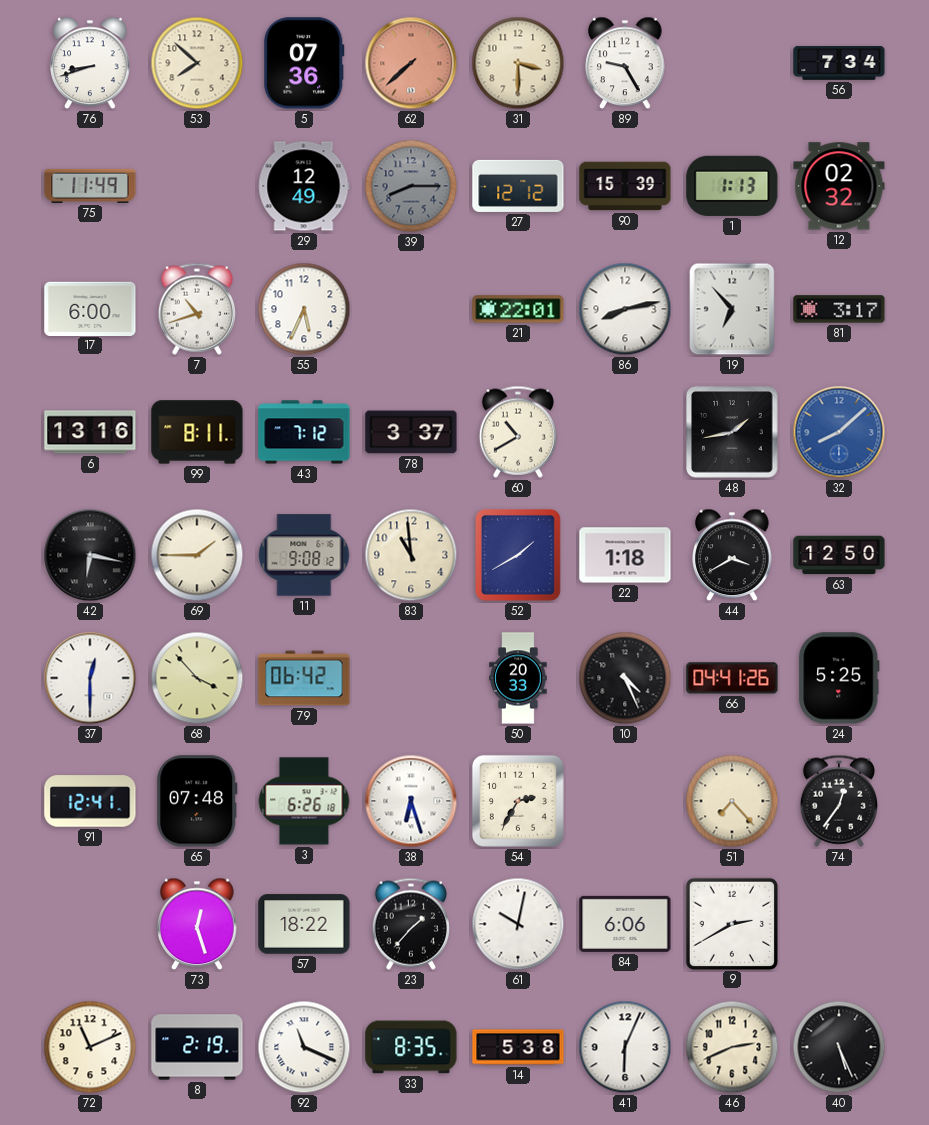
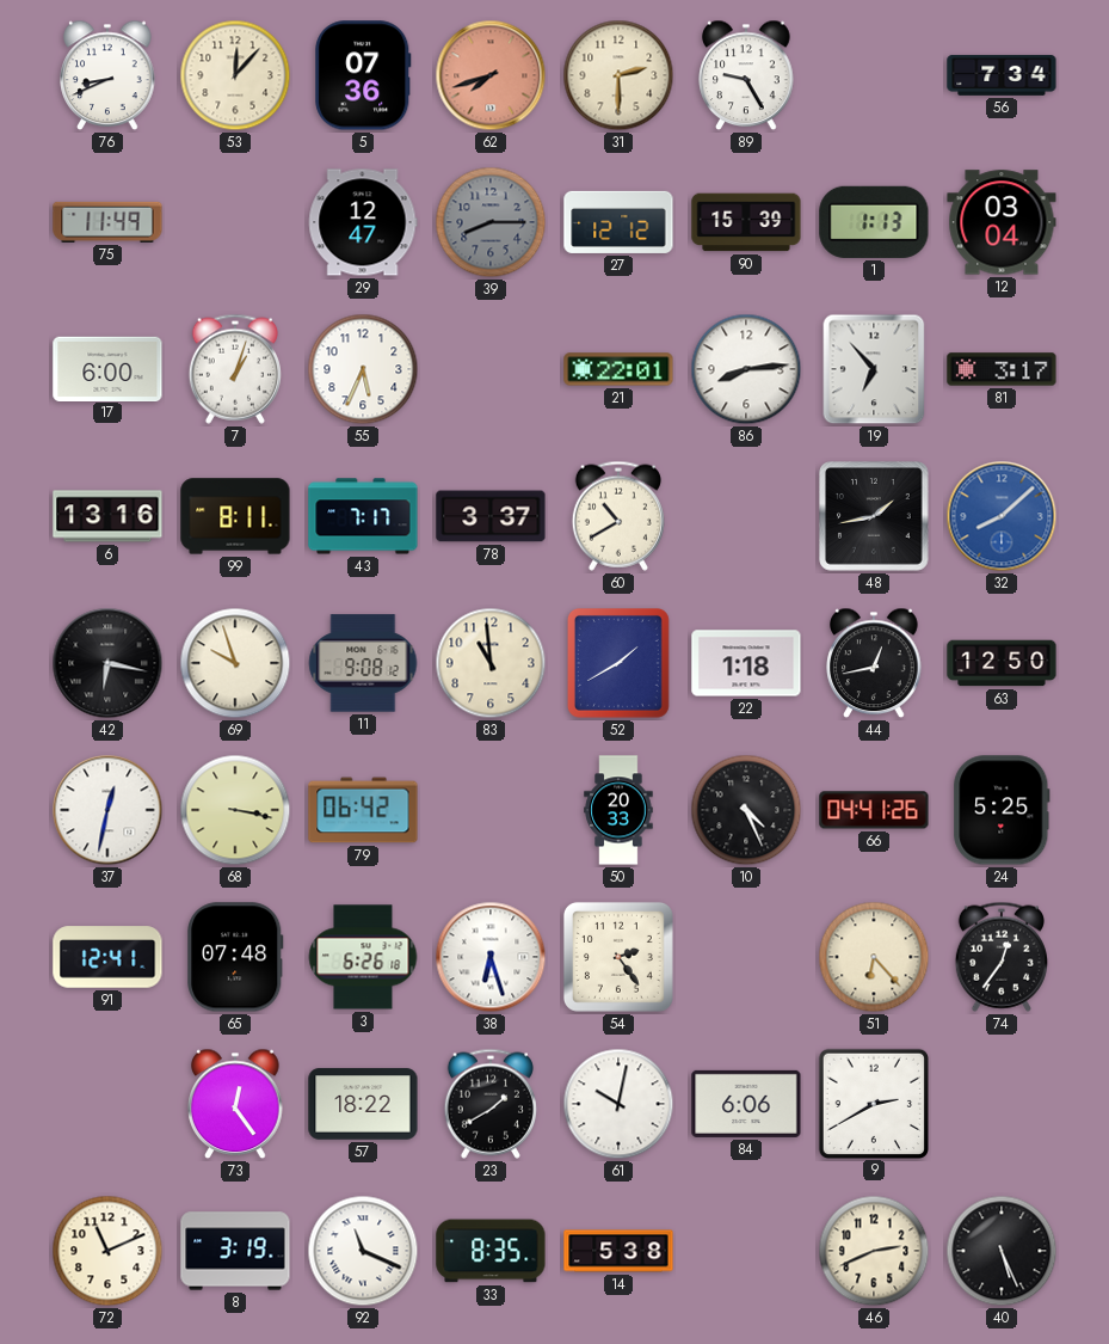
76: 8:42 -> 8:41
53: 7:52 -> 12:07
62: 7:38 -> 7:42
31: 3:30 -> 2:30
29: 12:49 -> 12:47
12: 02:32 -> 03:04
7: 10:42 -> 1:03
86: 8:13 -> 8:14
43: 7:12 -> 7:17
69: 1:45 -> 9:57
44: 3:40 -> 12:43
37: 12:30 -> 12:32
68: 3:53 -> 3:17
54: 2:35 -> 2:24
51: 7:23 -> 6:23
73: 12:27 -> 12:24
23: 1:37 -> 1:40
8: 2:19 -> 3:19
41: 6:04 -> none
